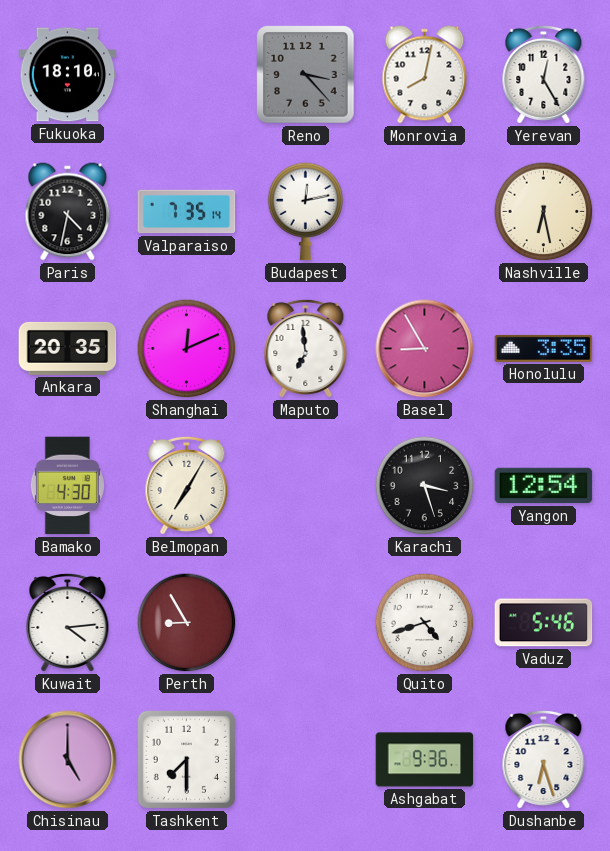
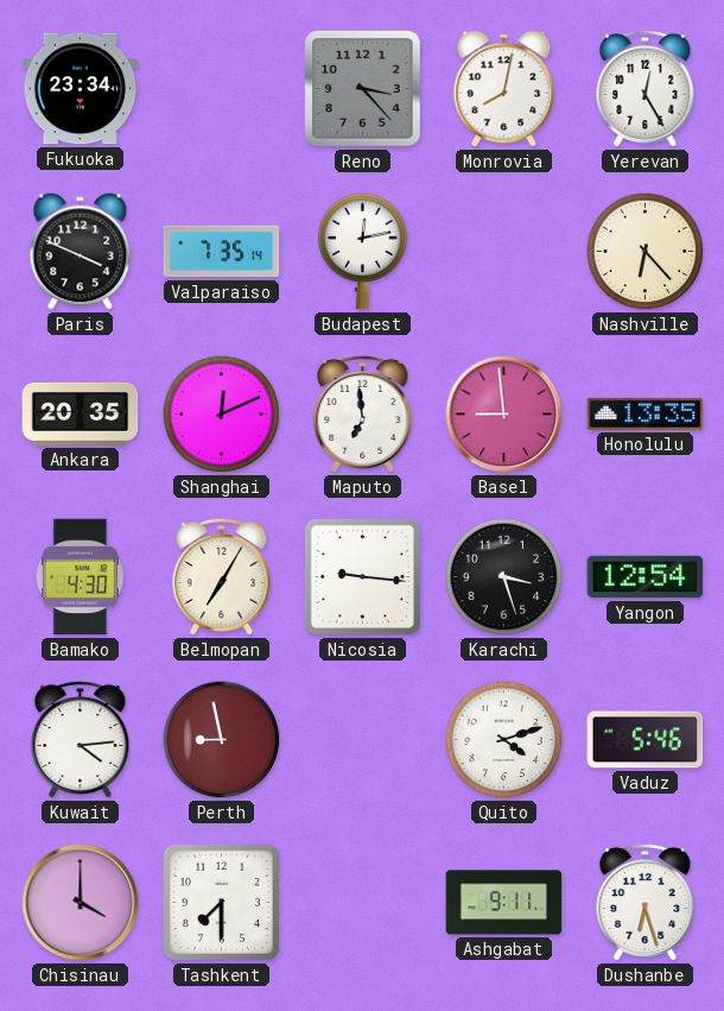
Fukuoka: 18:10 -> 23:34
Paris: 4:32 -> 3:49
Nashville: 6:28 -> 6:23
Basel: 8:55 -> 8:59
Honolulu: 3:35 -> 13:35
Nicosia: none -> 9:16
Perth: 8:55 -> 8:58
Quito: 4:42 -> 4:12
Chisinau: 5:00 -> 4:00
Ashgabat: 9:36 -> 9:11
